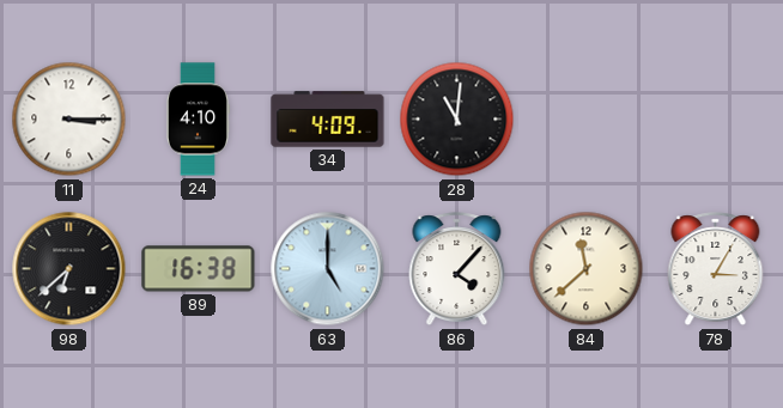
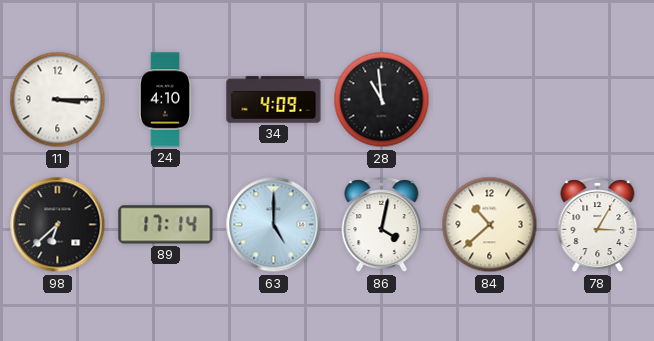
28: 11:01 -> 10:59
89: 16:38 -> 17:14
86: 4:07 -> 4:02
84: 11:38 -> 10:38
